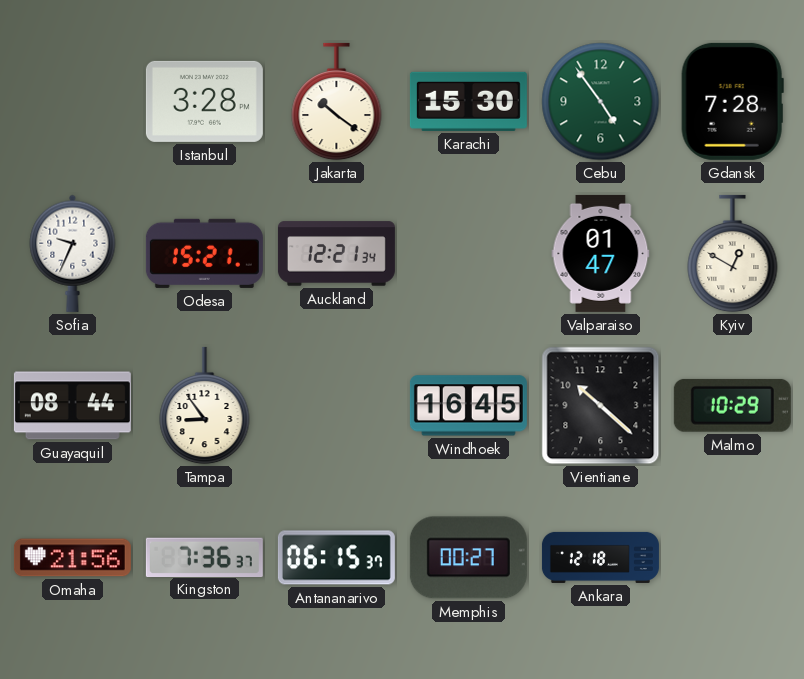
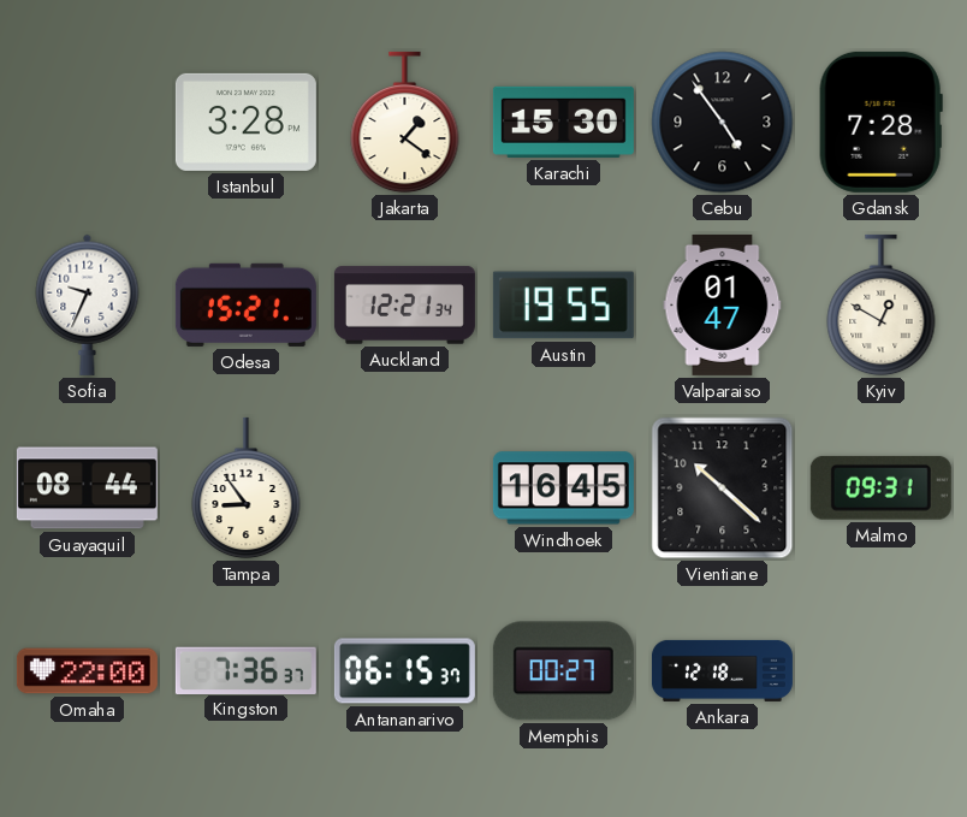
Jakarta: 10:21 -> 1:21
Cebu dial: green -> black
Austin: none -> 19:55
Malmo: 10:29 -> 09:31
Omaha: 21:56 -> 22:00
